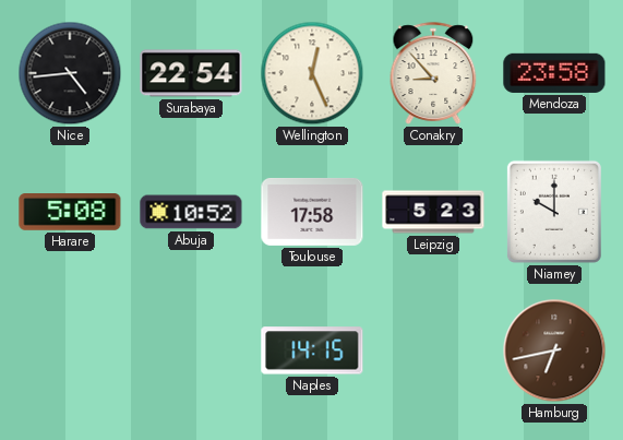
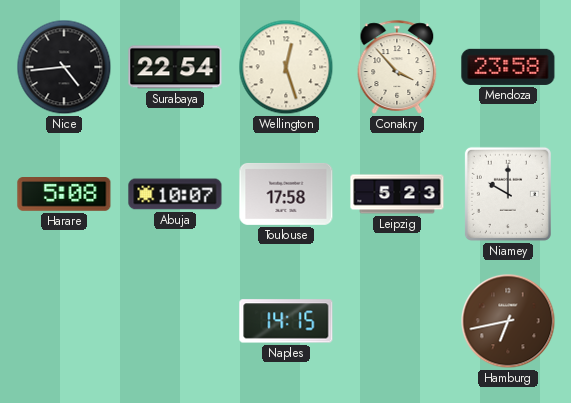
Wellington: 12:26 -> 12:27
Conakry: 8:53 -> 3:53
Abuja: 10:52 -> 10:07
